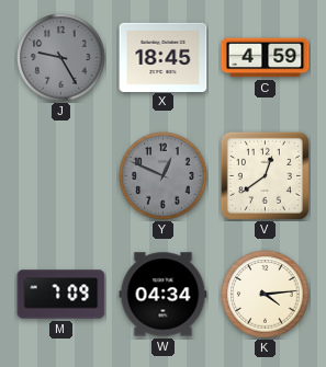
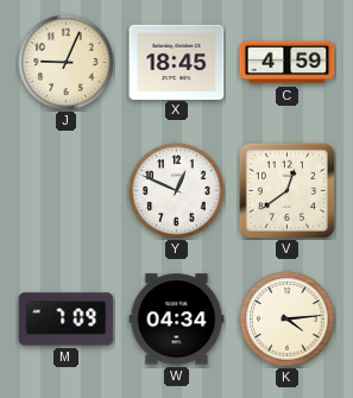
J: 9:25 -> 9:04
J dial: grey -> cream
Y dial: grey -> white
